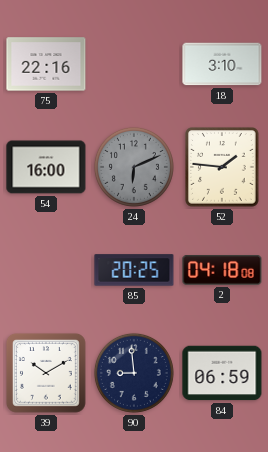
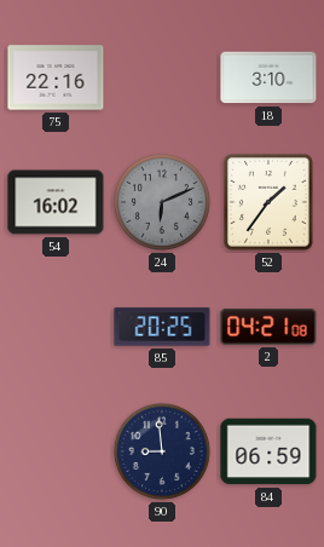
54: 16:00 -> 16:02
52: 1:46 -> 1:36
2: 04:18 -> 04:21
39: 10:10 -> none
